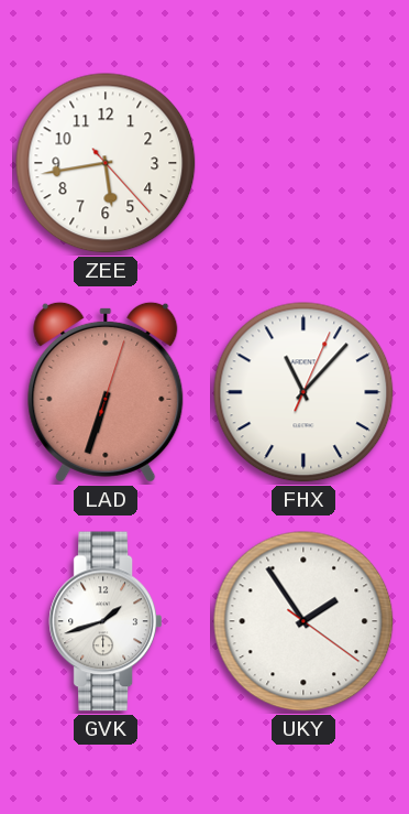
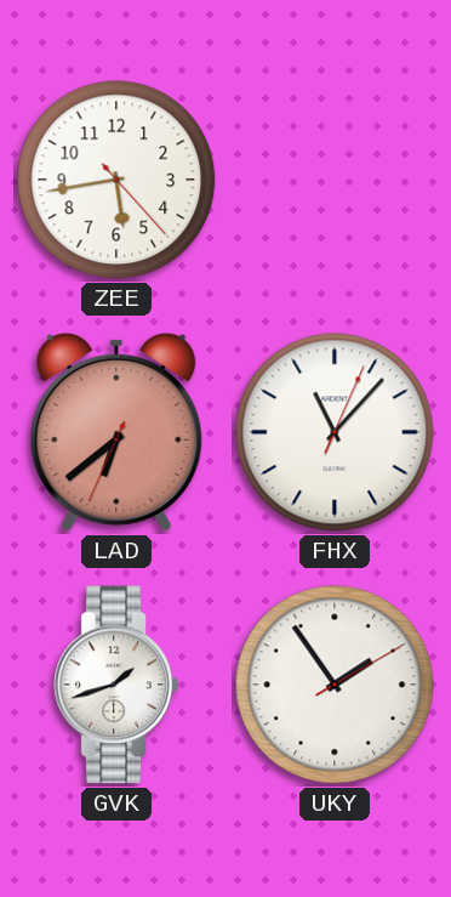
LAD: 6:33 -> 6:38
UKY: 1:54:21 -> 1:54:10
